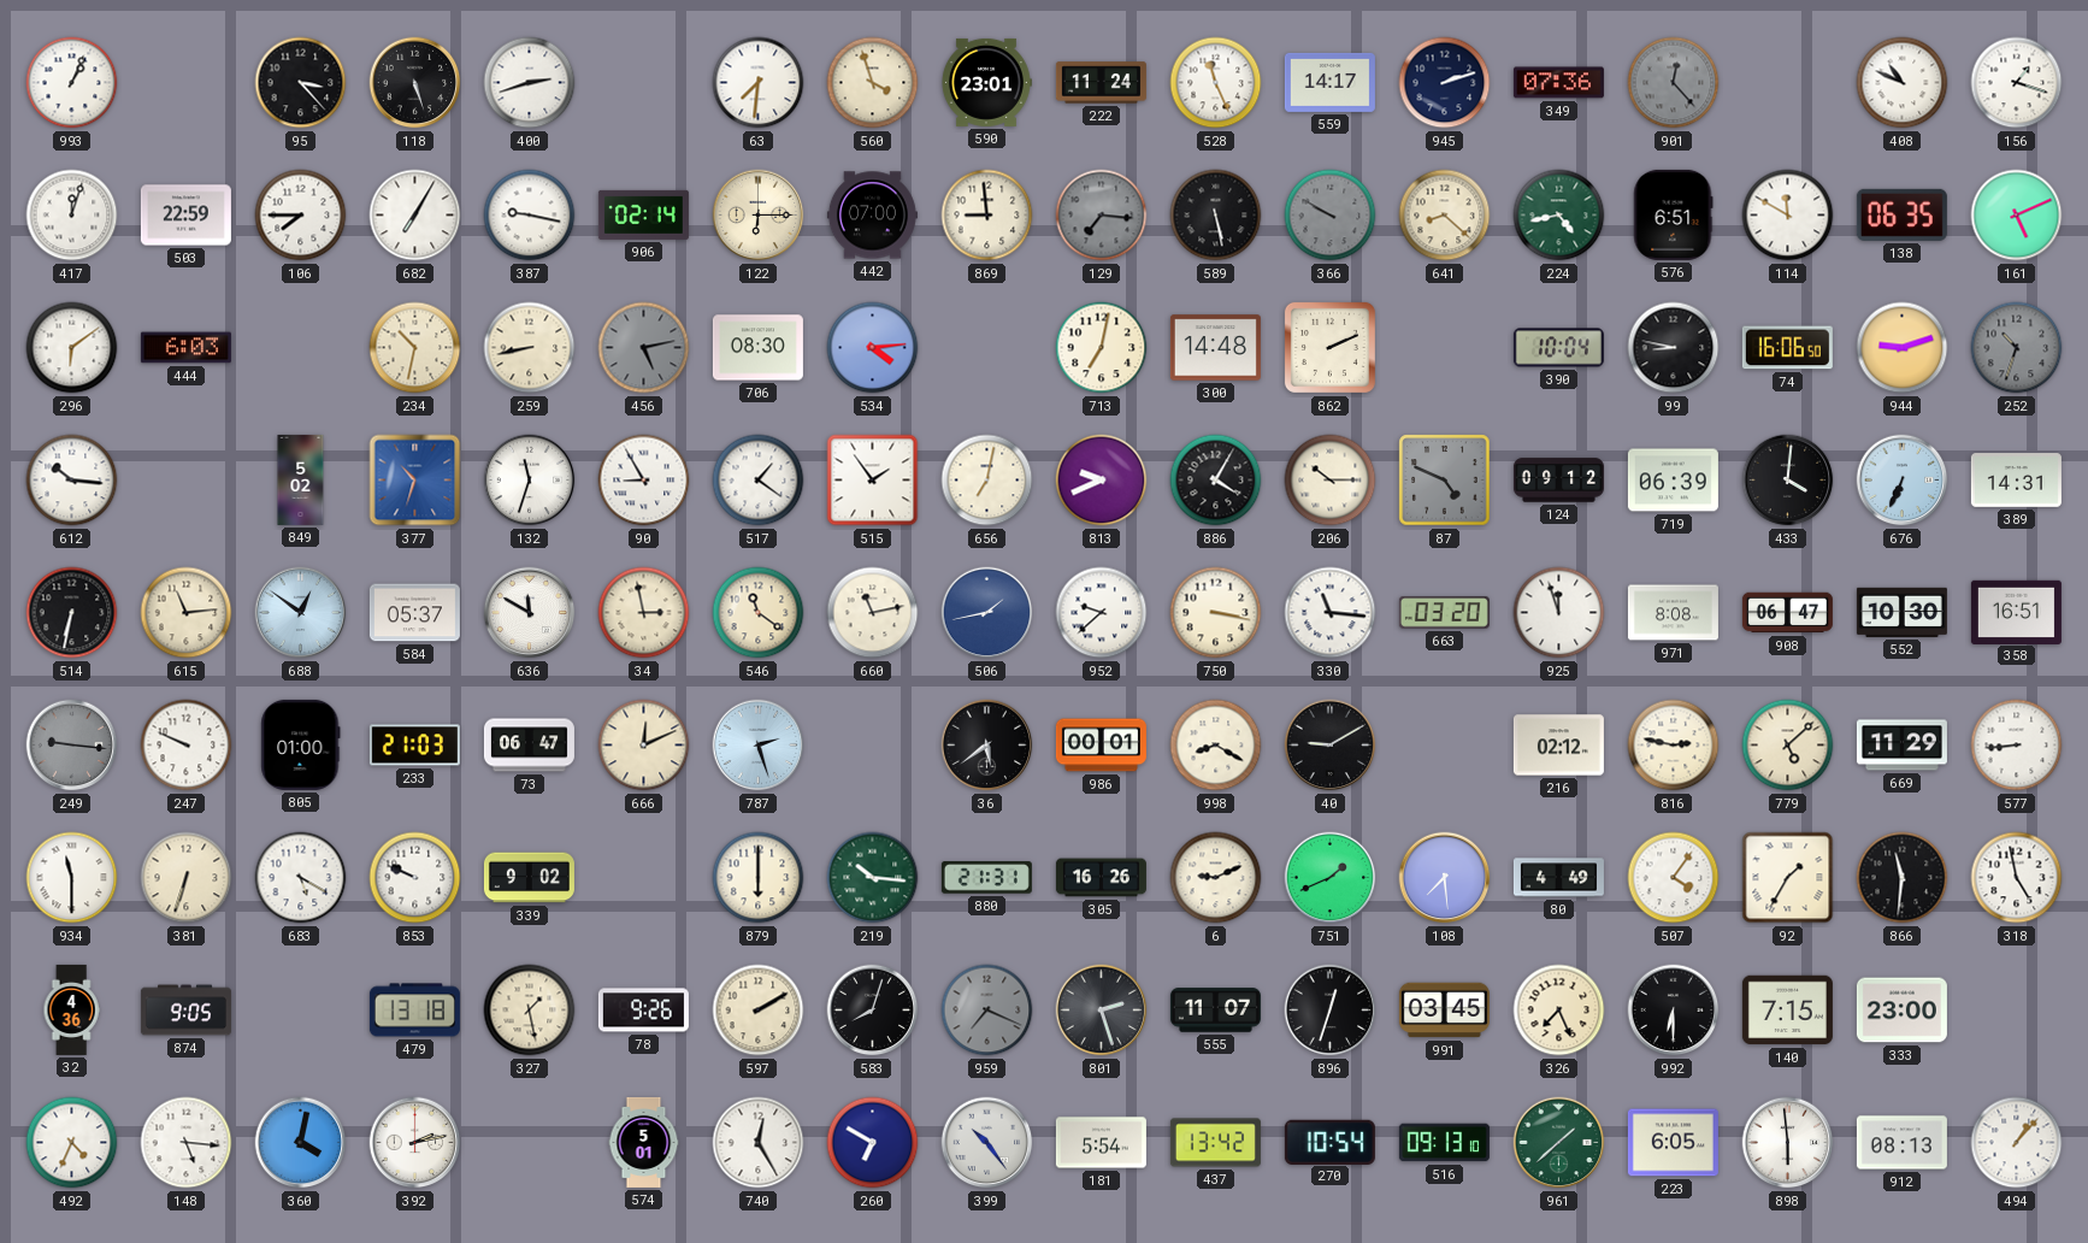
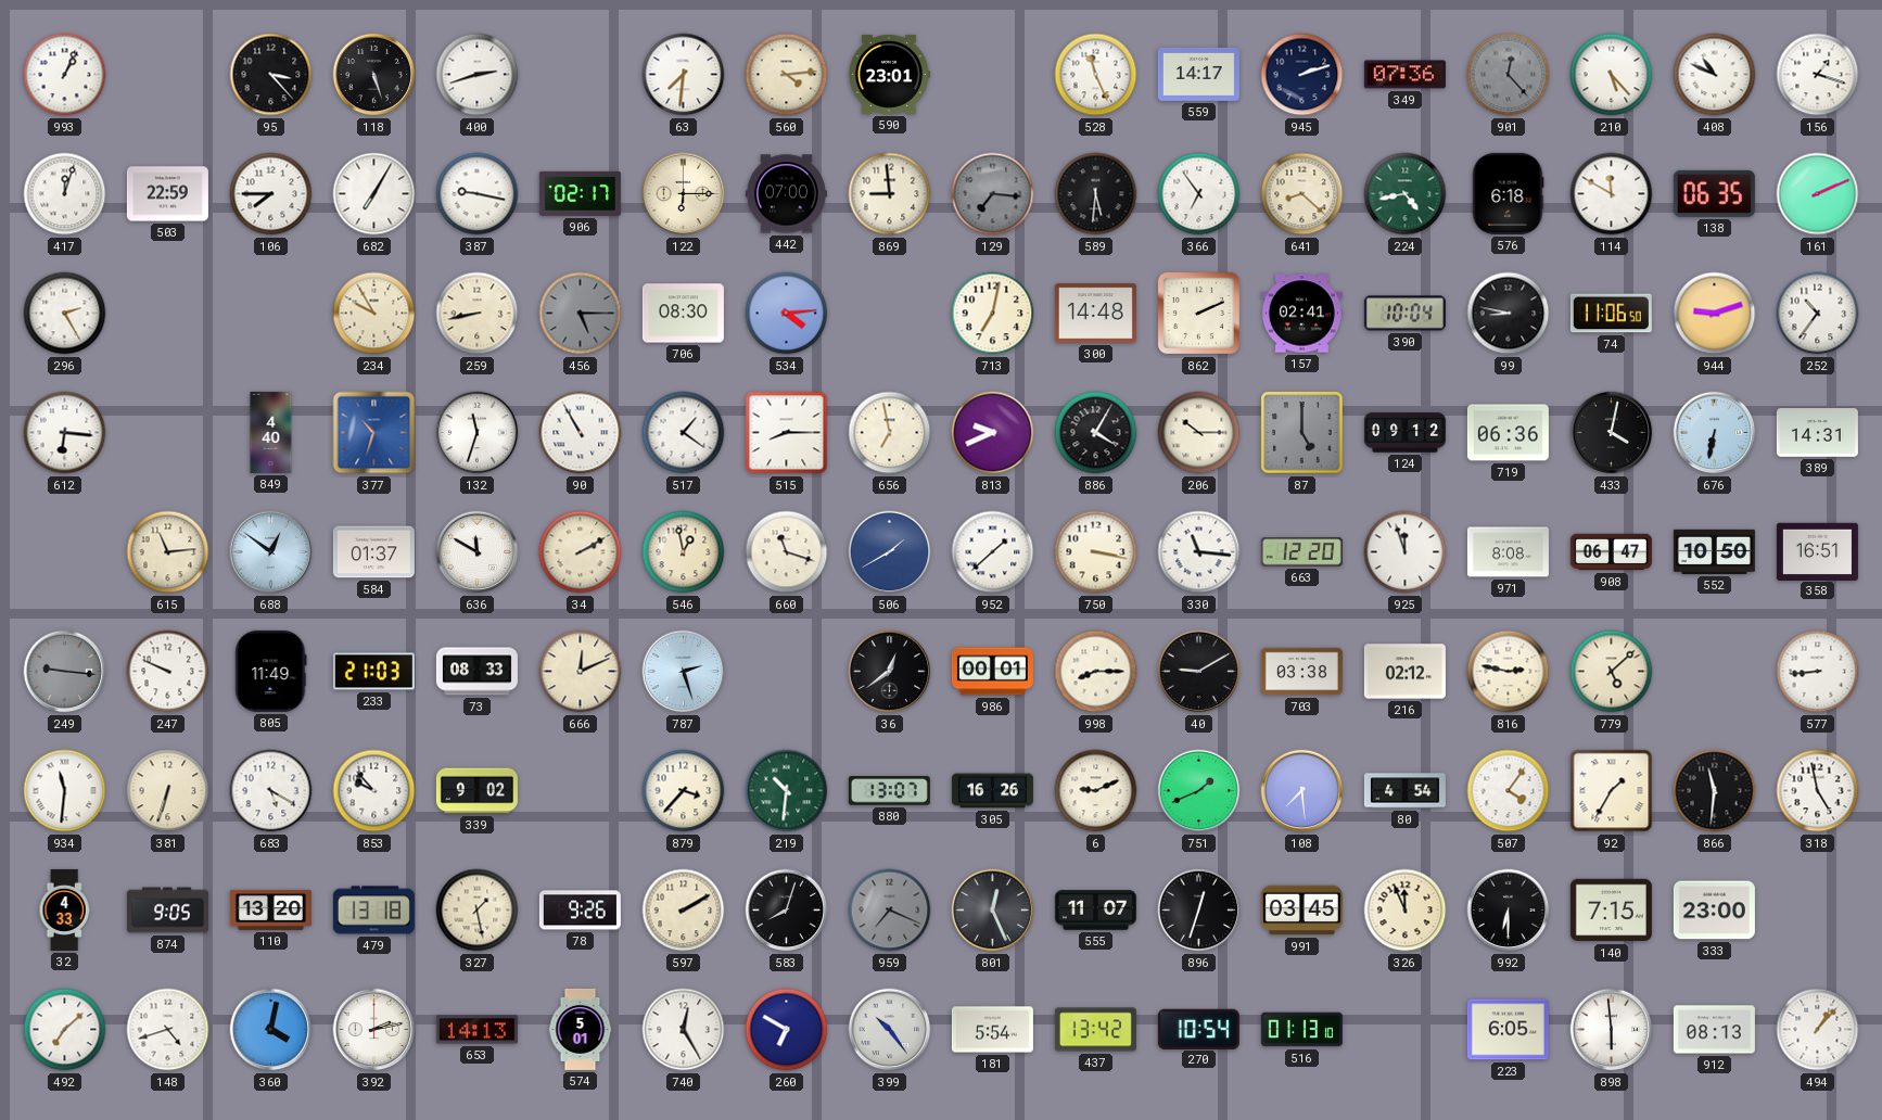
560: 3:57 -> 4:14
222: 11:24 -> none
210: none -> 5:23
906: 02:14 -> 02:17
589: 5:28 -> 5:31
366: 9:50 -> 6:54
366 dial: grey -> white
576: 6:51 -> 6:18
161: 5:11 -> 2:11
296: 6:09 -> 2:25
444: 6:03 -> none
234: 10:32 -> 9:55
456: 5:13 -> 5:15
157: none -> 02:41
74: 16:06 -> 11:06
252: 10:33 -> 10:36
252 dial: grey -> white
612: 10:16 -> 6:16
849: 5:02 -> 4:40
90: 8:55 -> 10:55
515: 1:54 -> 8:15
656: 7:02 -> 6:58
87: 4:49 -> 5:00
719: 06:39 -> 06:36
433: 4:01 -> 4:02
676: 6:34 -> 6:32
514: 6:32 -> none
584: 05:37 -> 01:37
34: 2:58 -> 2:10
546: 11:21 -> 12:58
660: 11:13 -> 11:18
506: 1:43 -> 1:40
952: 9:38 -> 1:38
663: 03:20 -> 12:20
552: 10:30 -> 10:50
805: 01:00 -> 11:49
73: 06:47 -> 08:33
36: 5:39 -> 12:39
998: 8:20 -> 8:15
703: none -> 03:38
669: 11:29 -> none
934: 11:30 -> 11:31
853: 9:49 -> 9:53
879: 6:00 -> 3:37
219: 10:16 -> 10:31
880: 21:31 -> 13:07
80: 4:49 -> 4:54
32: 4:36 -> 4:33
110: none -> 13:20
801: 2:27 -> 12:26
326: 7:26 -> 11:56
492: 4:34 -> 7:08
148: 5:16 -> 4:42
653: none -> 14:13
516: 09:13 -> 01:13
961: 1:38 -> none
